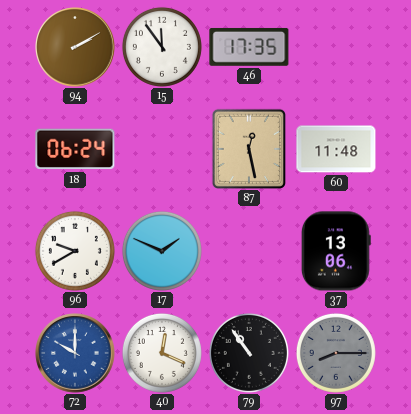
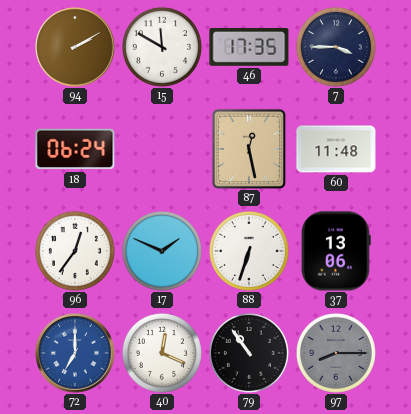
15: 11:54 -> 11:50
7: none -> 3:45
96: 9:40 -> 12:36
88: none -> 6:33
72: 10:00 -> 7:00
